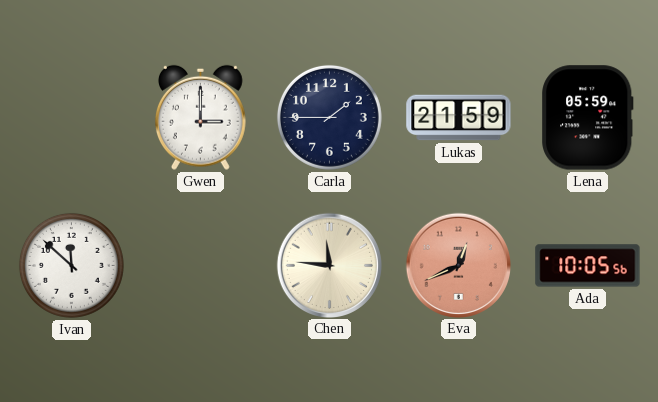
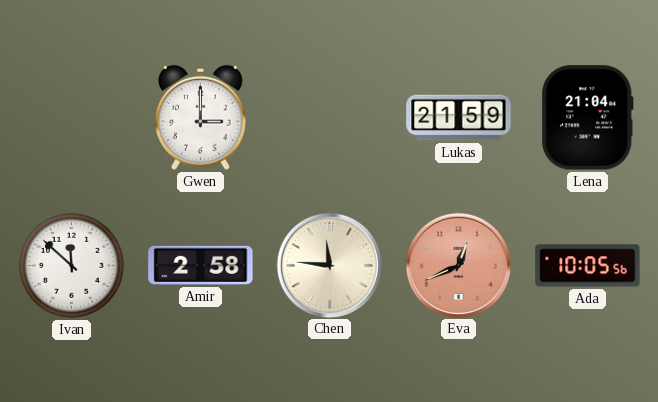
Carla: 1:45 -> none
Lena: 05:59 -> 21:04
Amir: none -> 2:58
